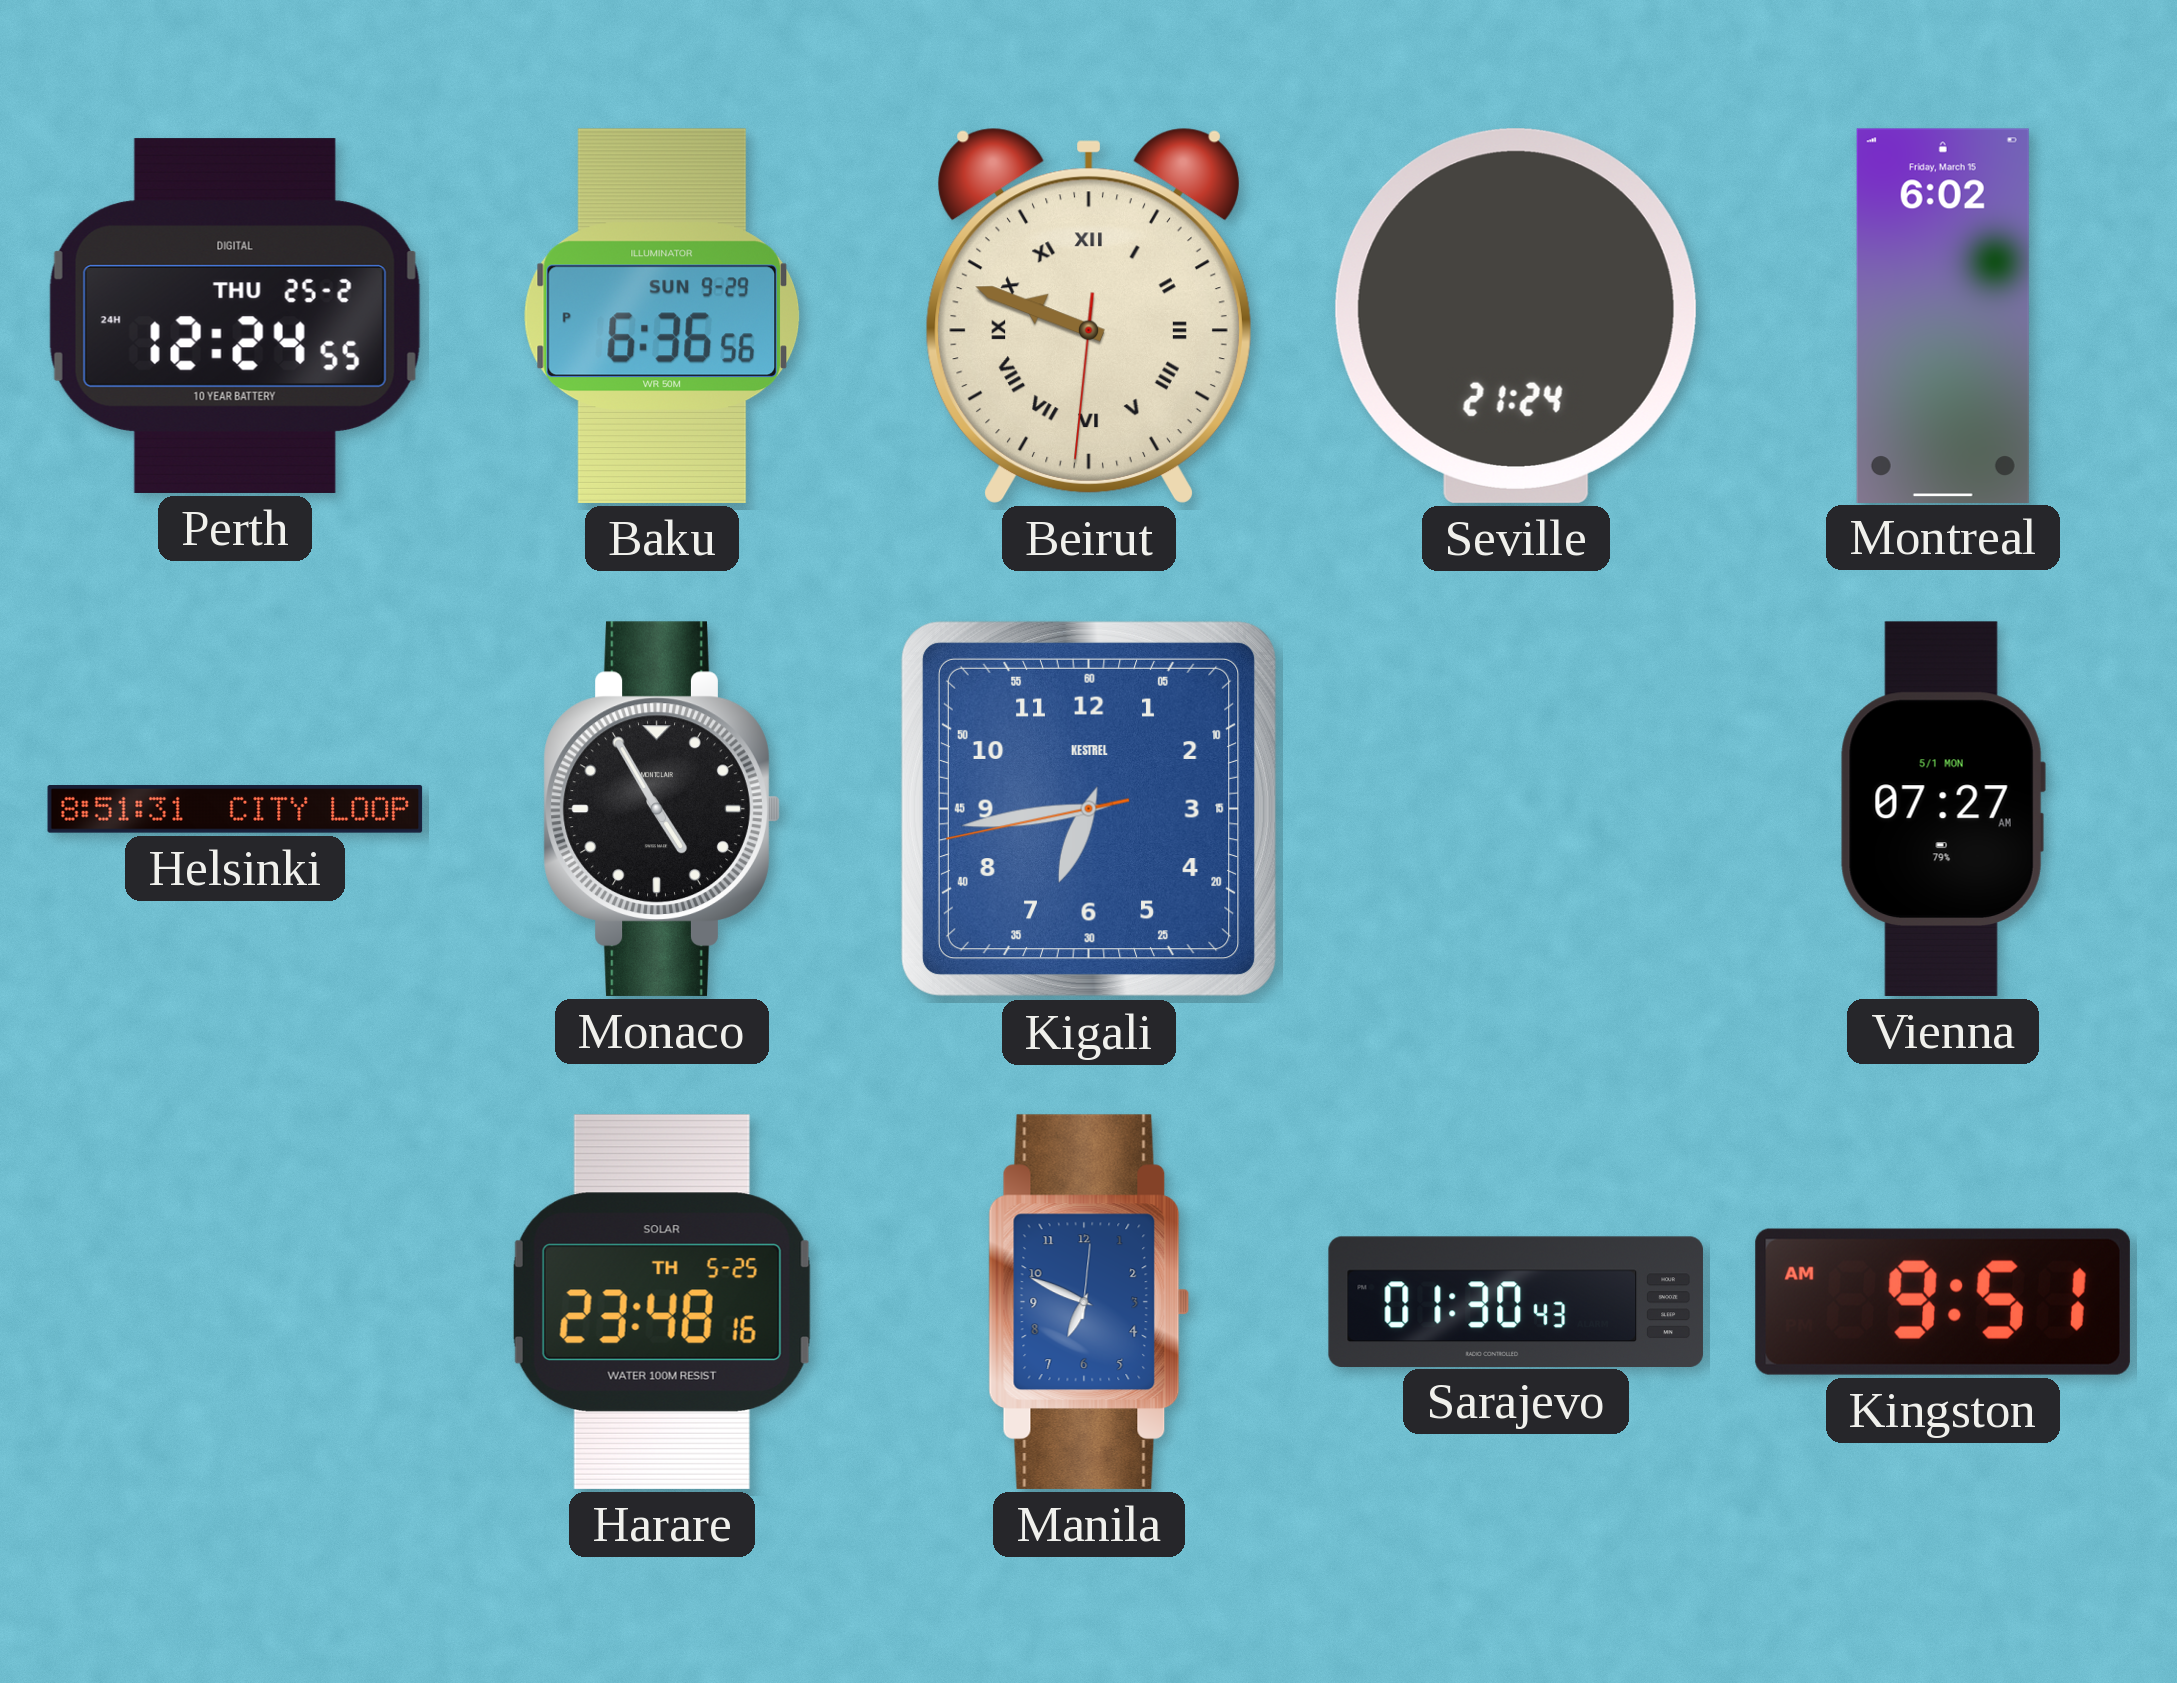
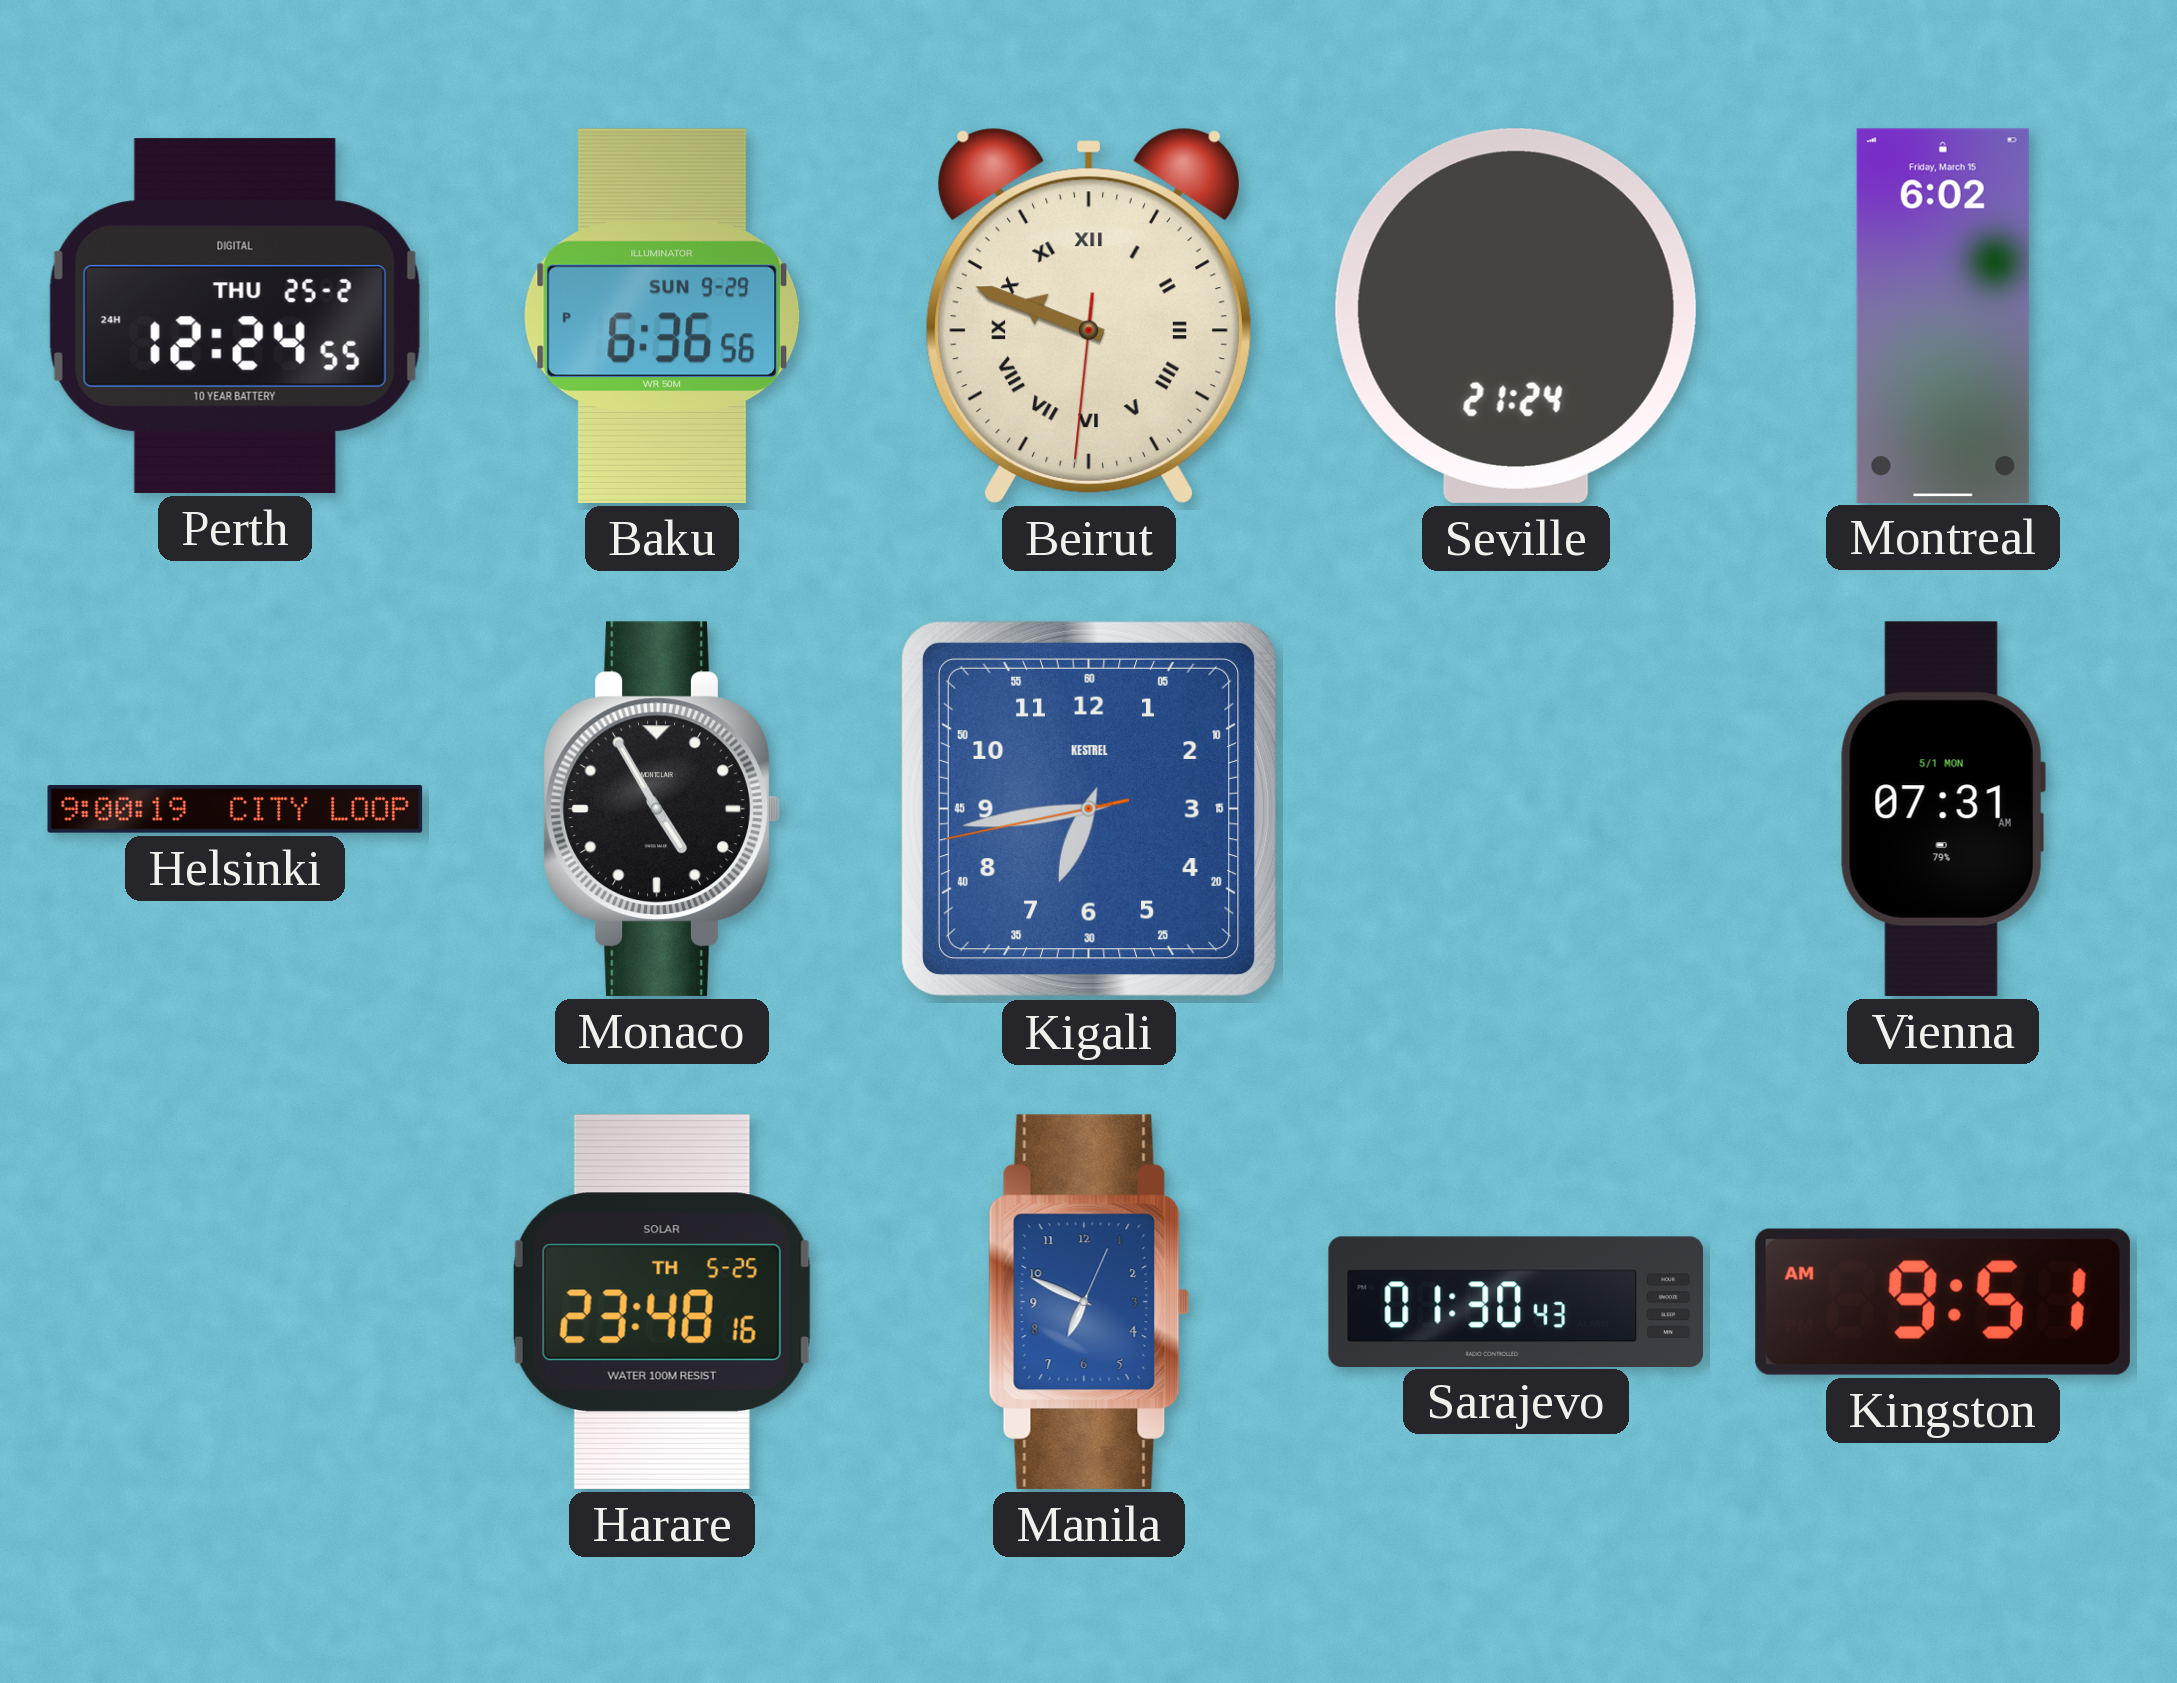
Helsinki: 8:51 -> 9:00
Vienna: 07:27 -> 07:31
Manila: 6:49:01 -> 6:49:04
